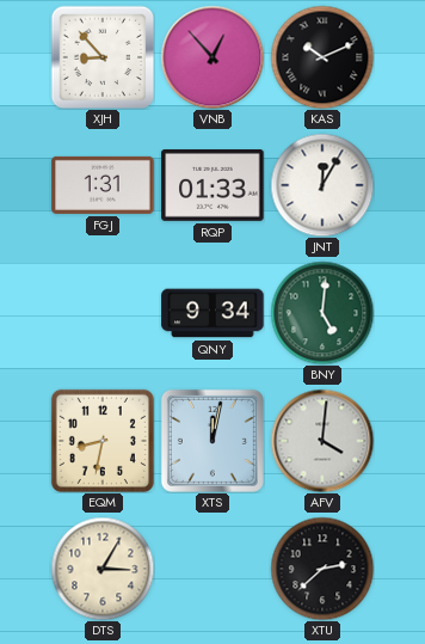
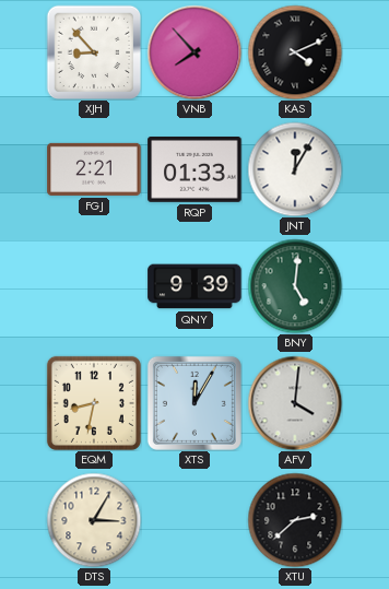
VNB: 12:53 -> 7:53
KAS: 10:11 -> 4:11
FGJ: 1:31 -> 2:21
QNY: 9:34 -> 9:39
XTS: 12:02 -> 12:05
